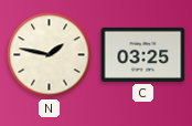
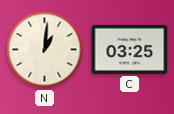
N: 1:47 -> 1:01
